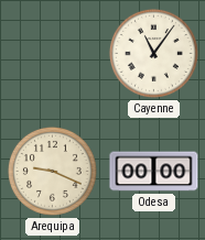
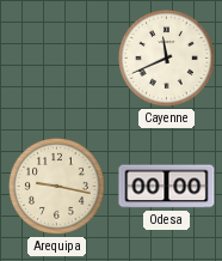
Cayenne: 11:06 -> 11:41
Arequipa: 9:19 -> 9:17
